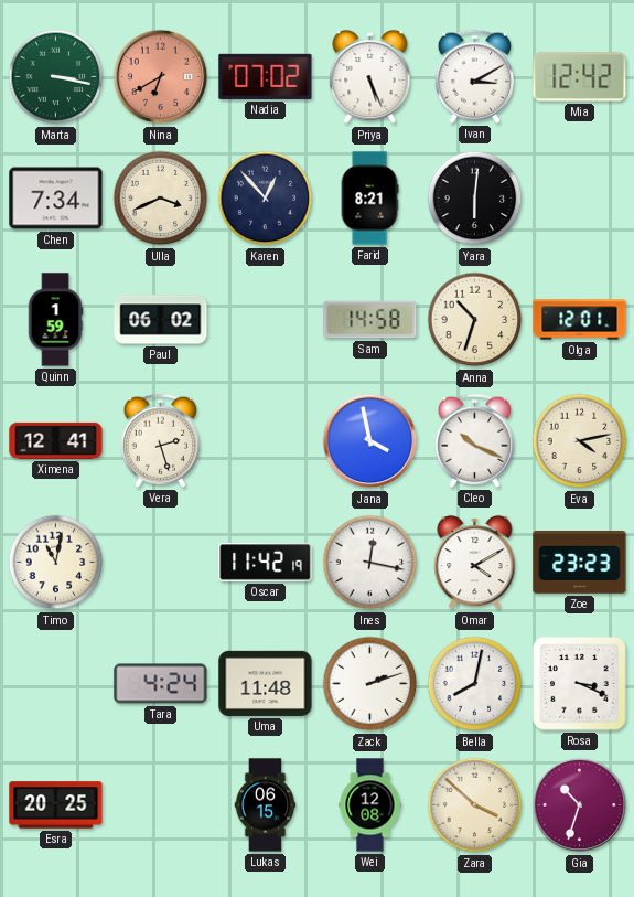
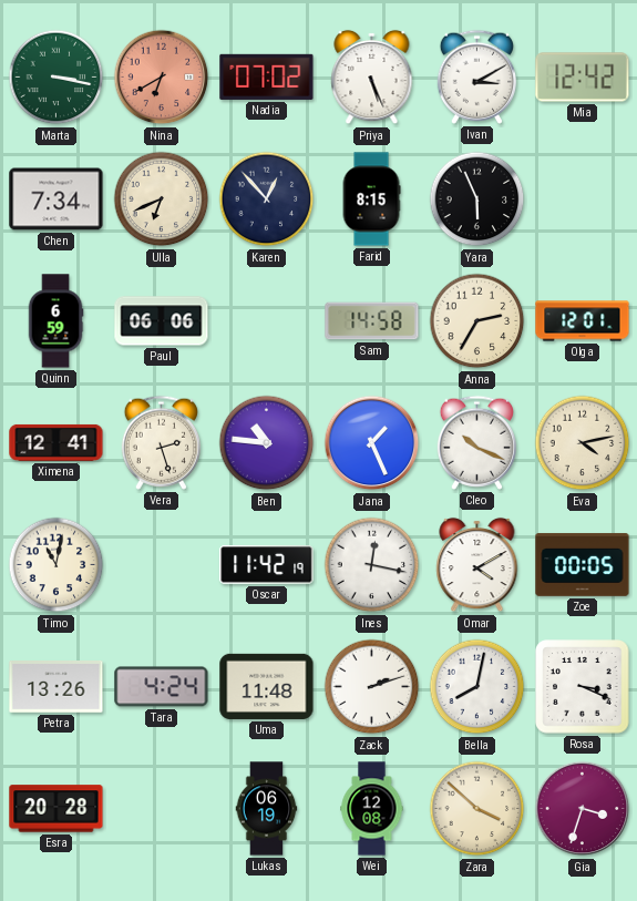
Ulla: 3:41 -> 6:41
Farid: 8:21 -> 8:15
Yara: 6:01 -> 5:56
Quinn: 1:59 -> 6:59
Paul: 06:02 -> 06:06
Anna: 10:33 -> 2:35
Ben: none -> 10:46
Jana: 3:58 -> 1:26
Zoe: 23:23 -> 00:05
Petra: none -> 13:26
Esra: 20:25 -> 20:28
Lukas: 06:15 -> 06:19
Gia: 10:33 -> 3:33
